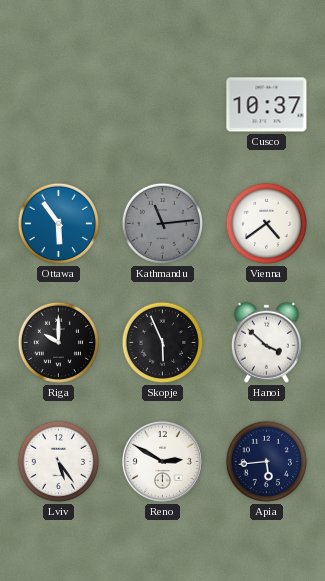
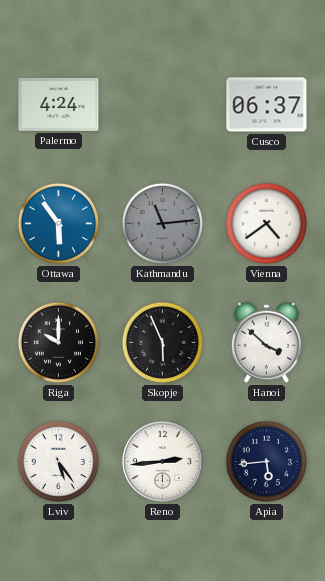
Palermo: none -> 4:24
Cusco: 10:37 -> 06:37
Reno: 2:50 -> 2:44
